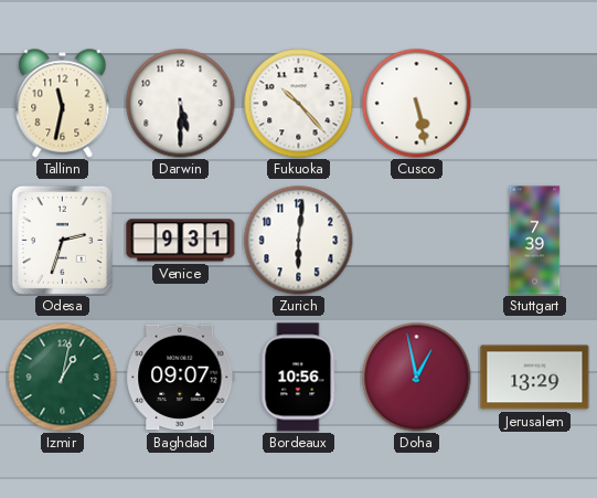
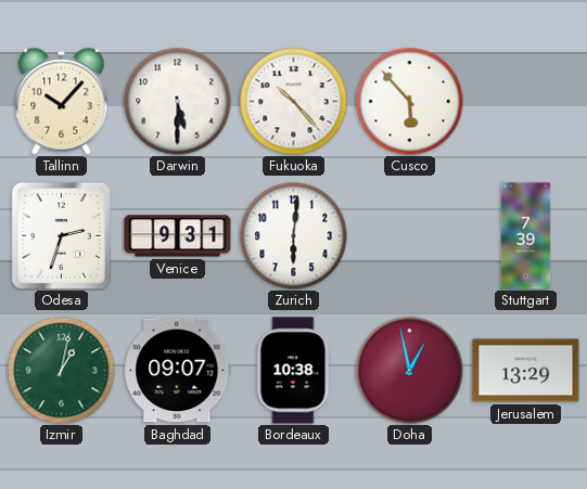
Tallinn: 11:32 -> 10:07
Cusco: 5:28 -> 5:53
Bordeaux: 10:56 -> 10:38
